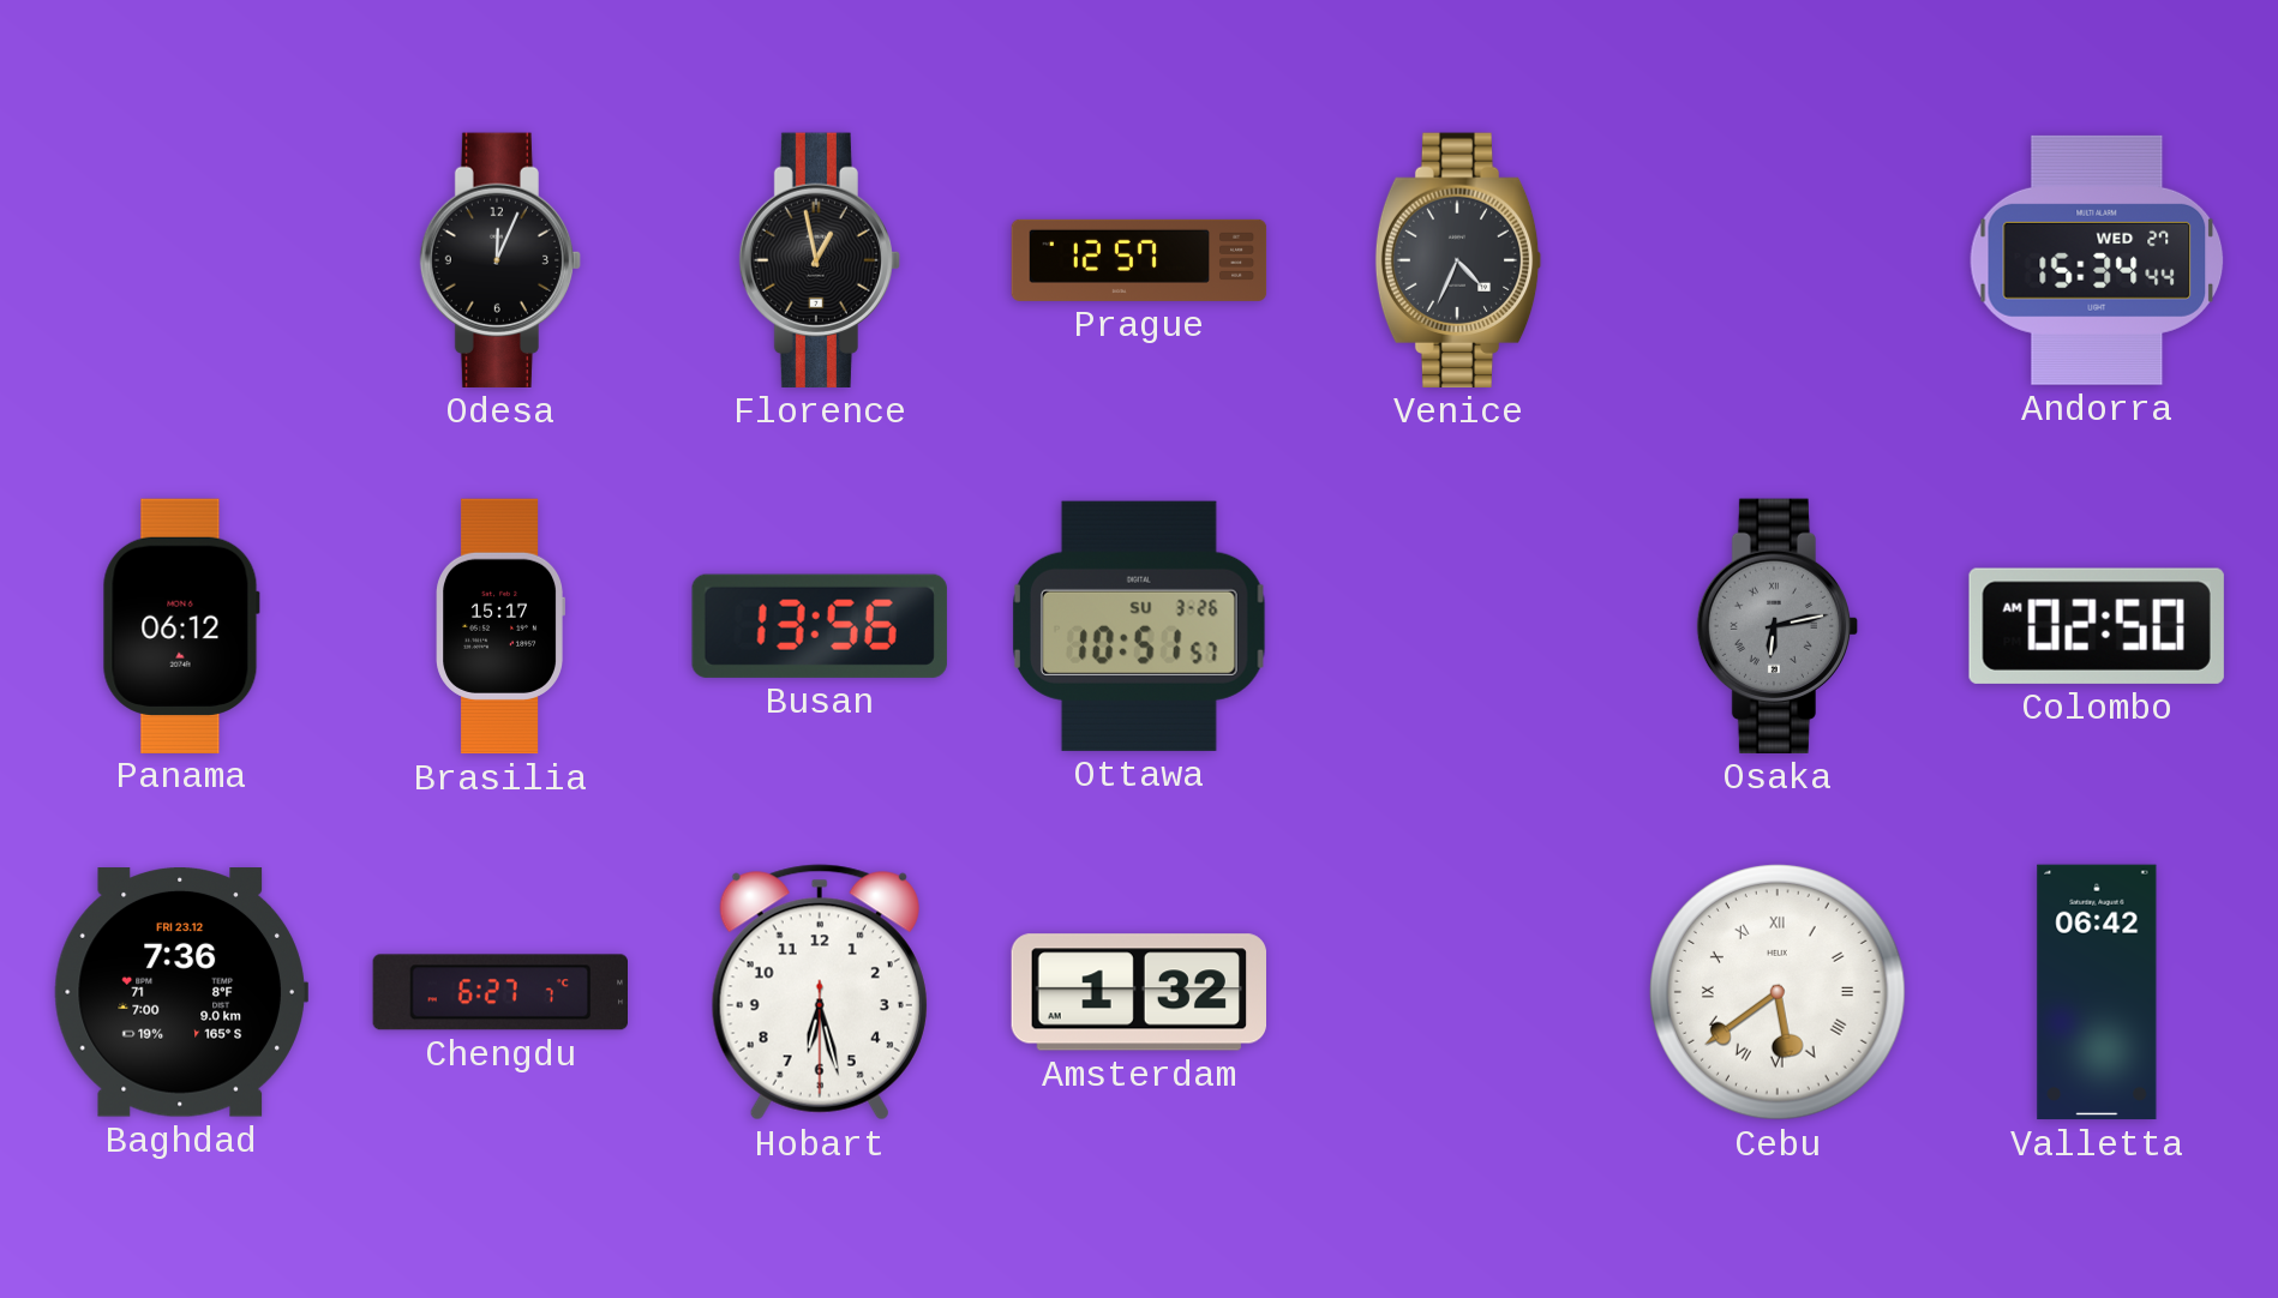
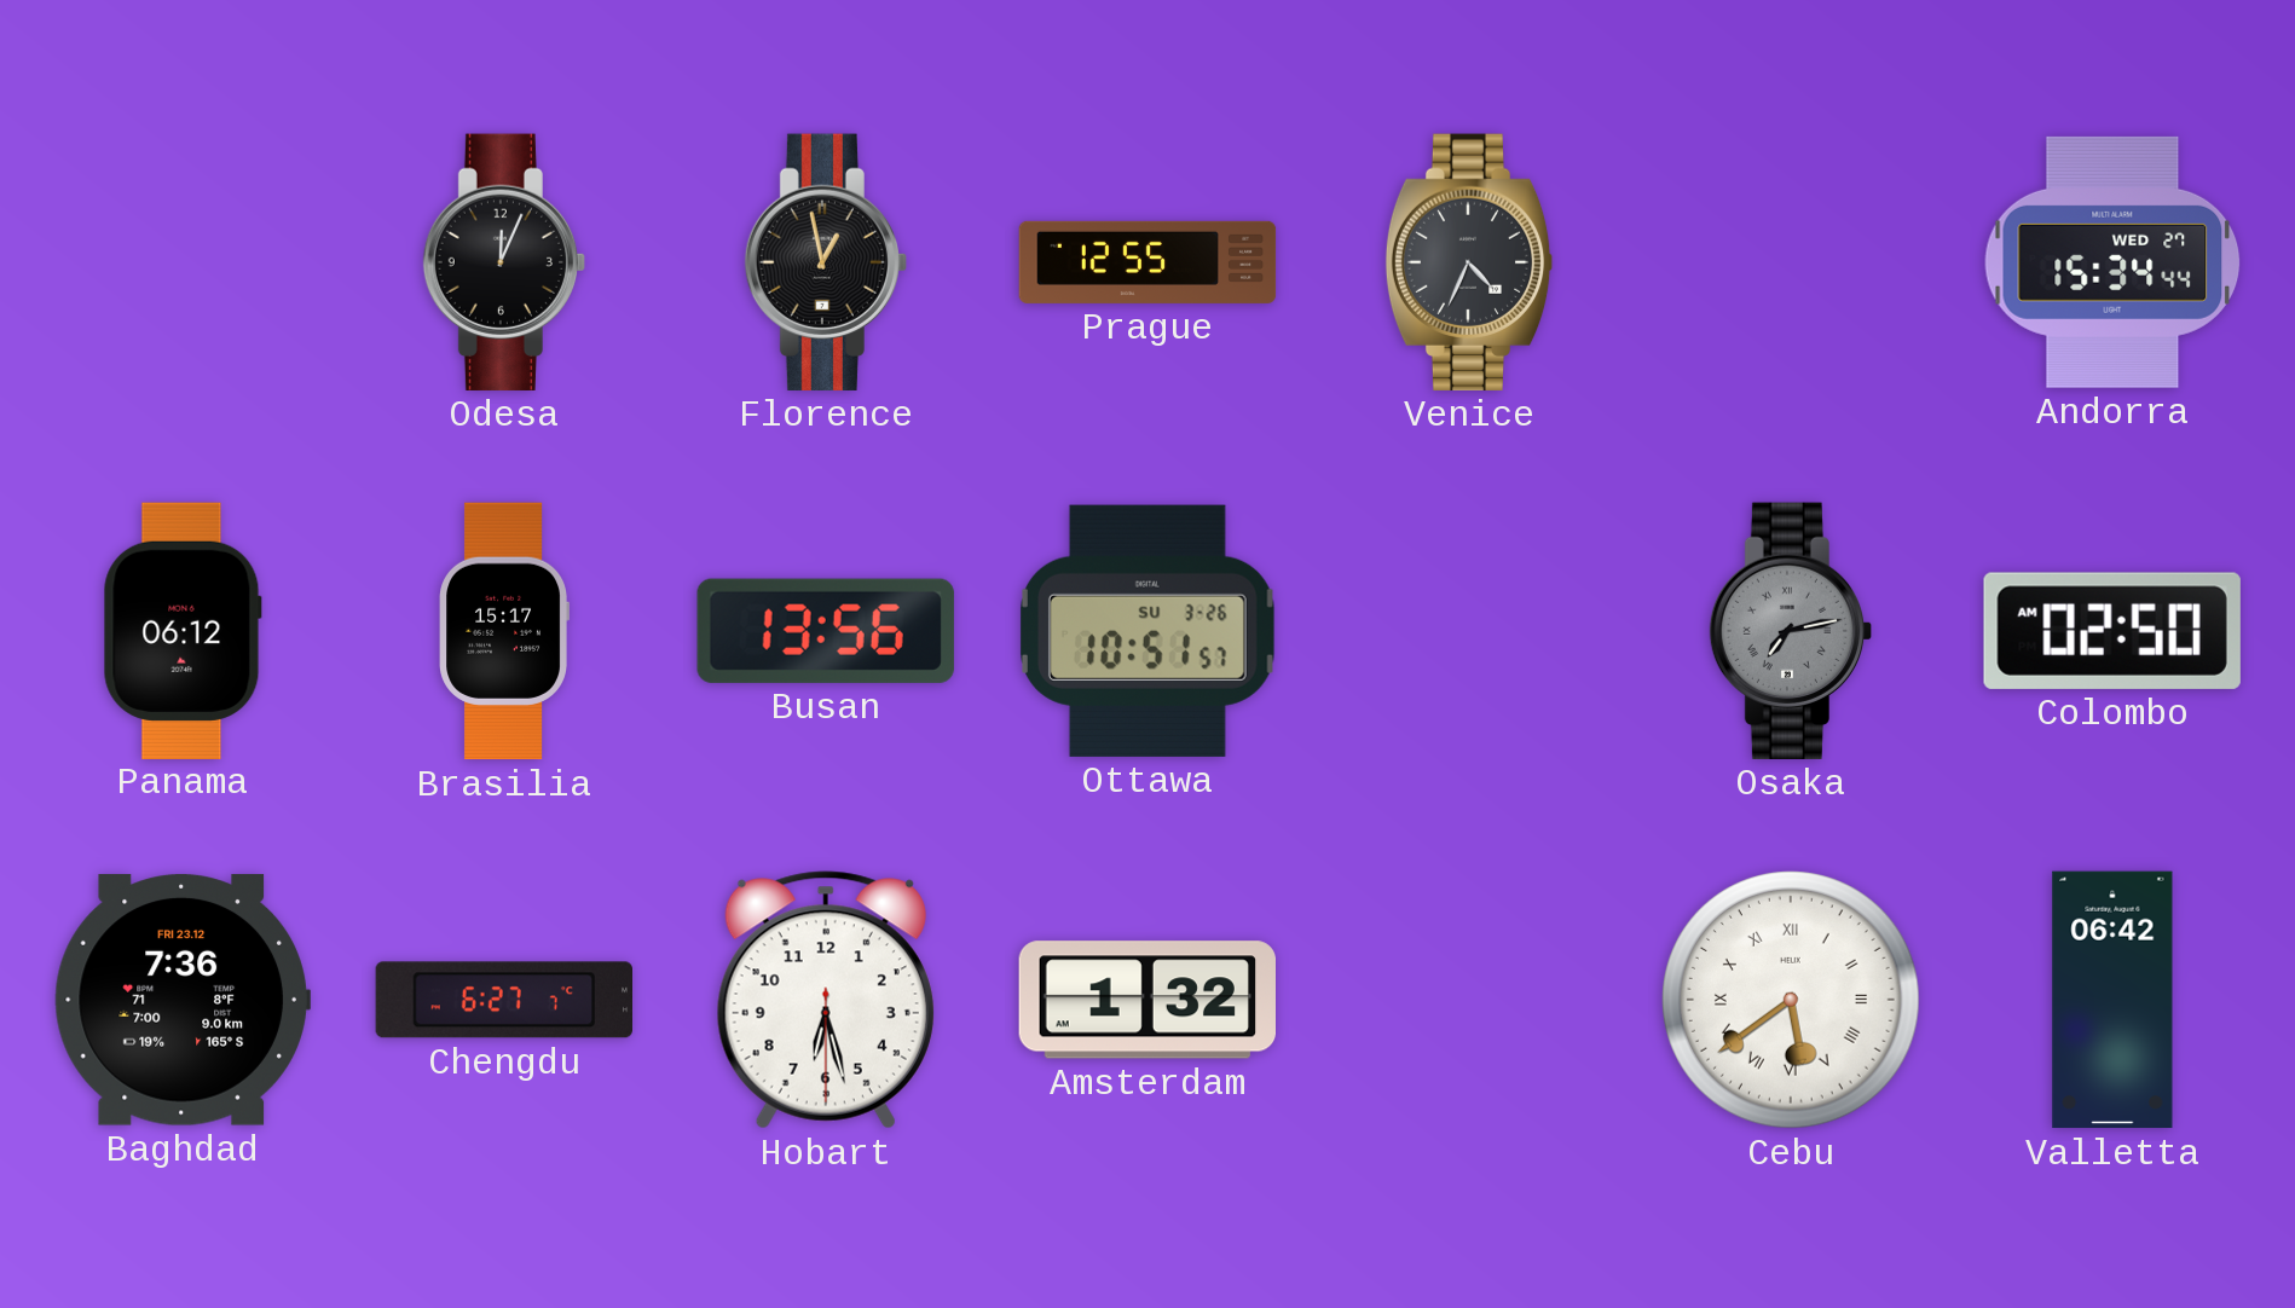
Prague: 12:57 -> 12:55
Osaka: 6:13 -> 7:13
